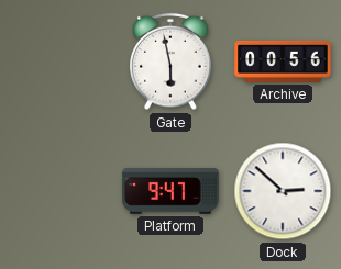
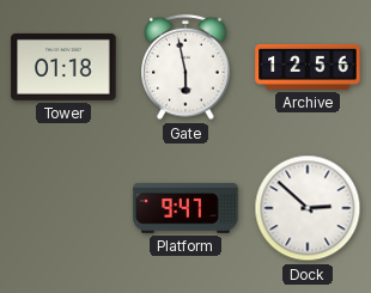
Tower: none -> 01:18
Archive: 00:56 -> 12:56
